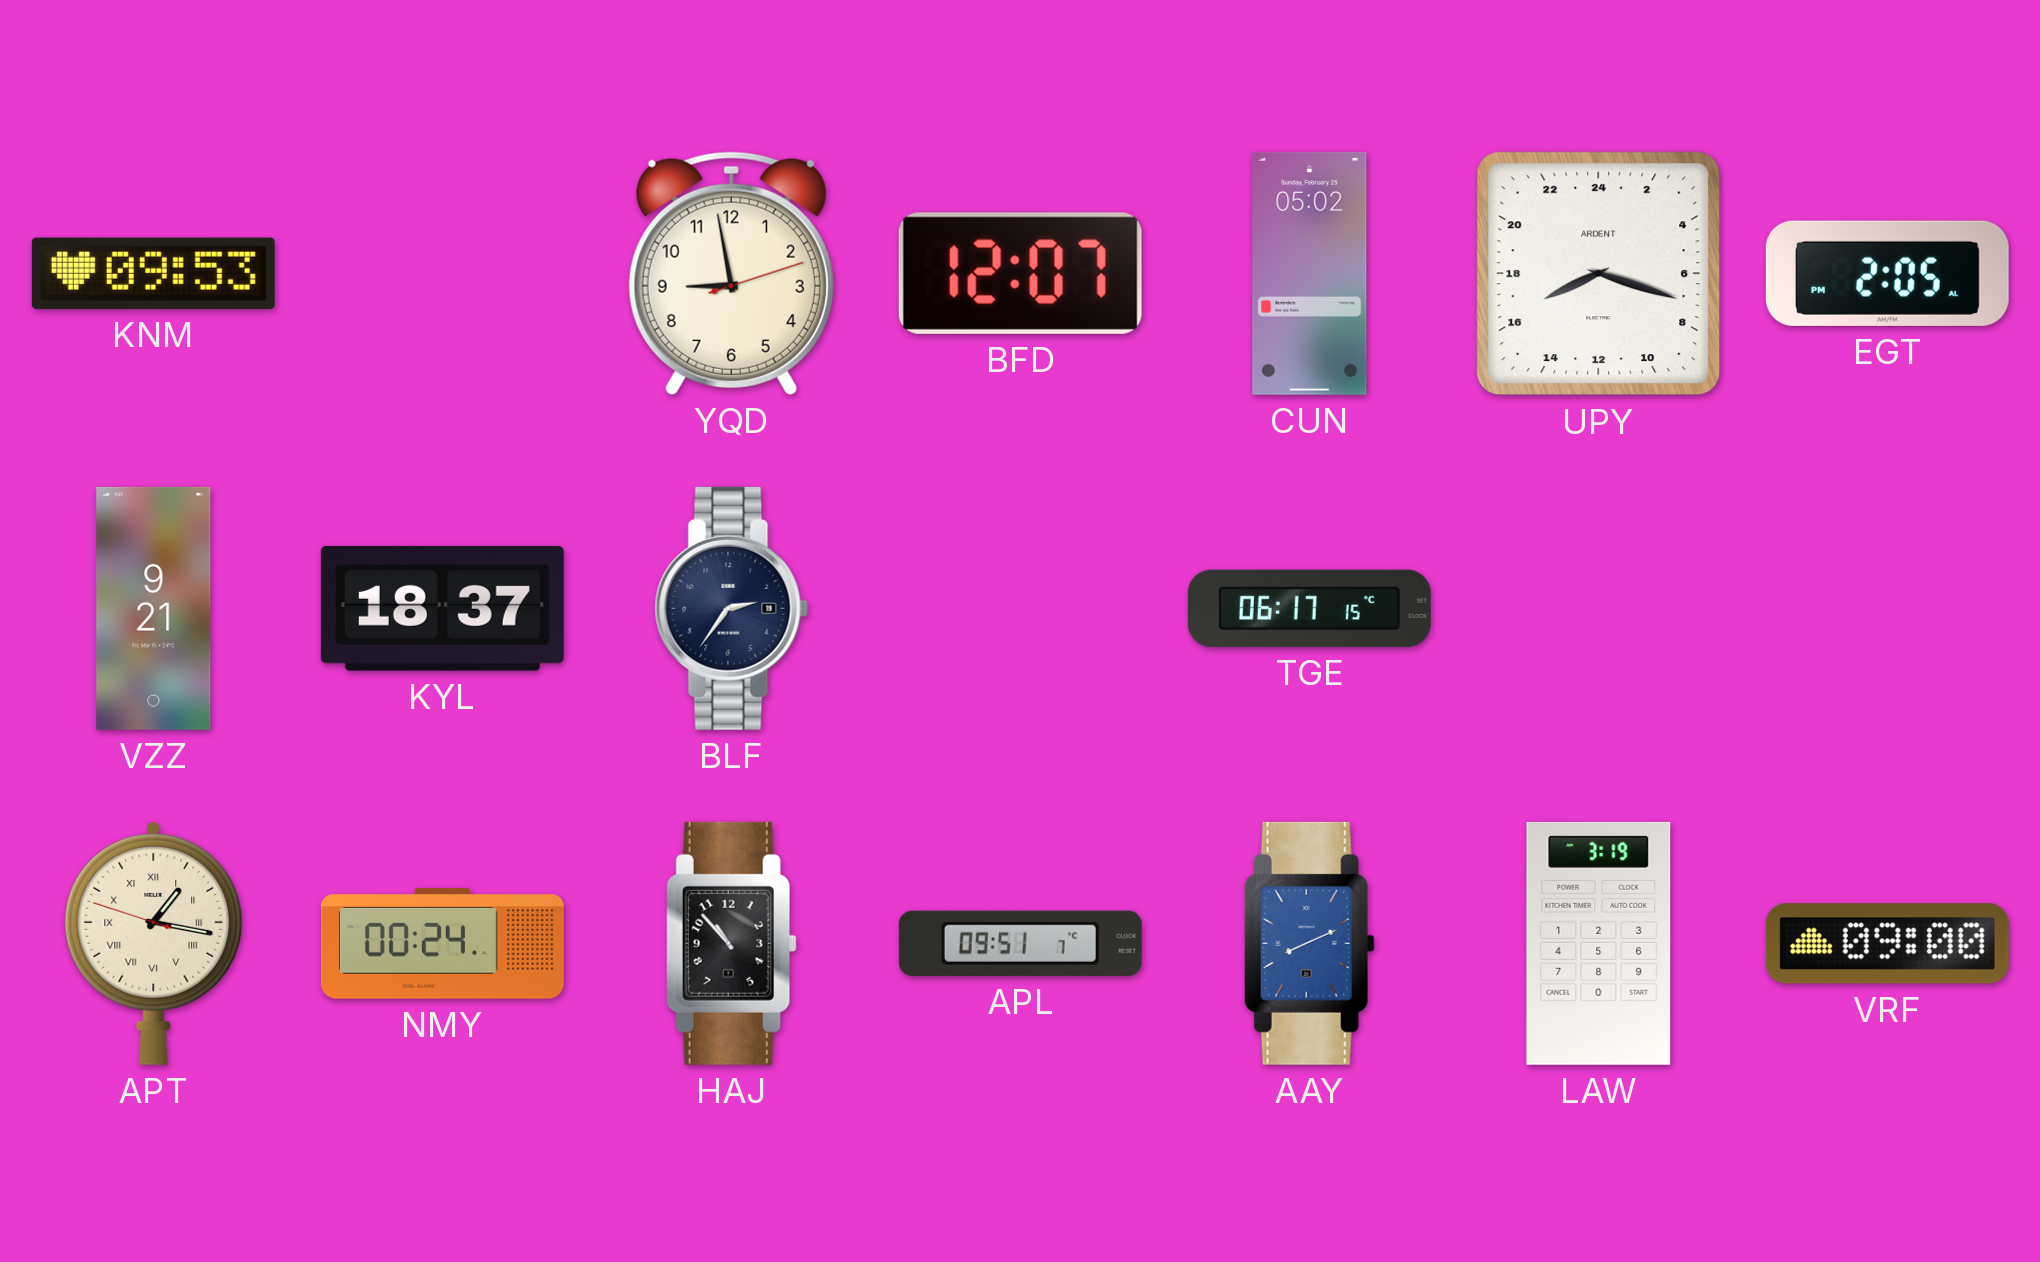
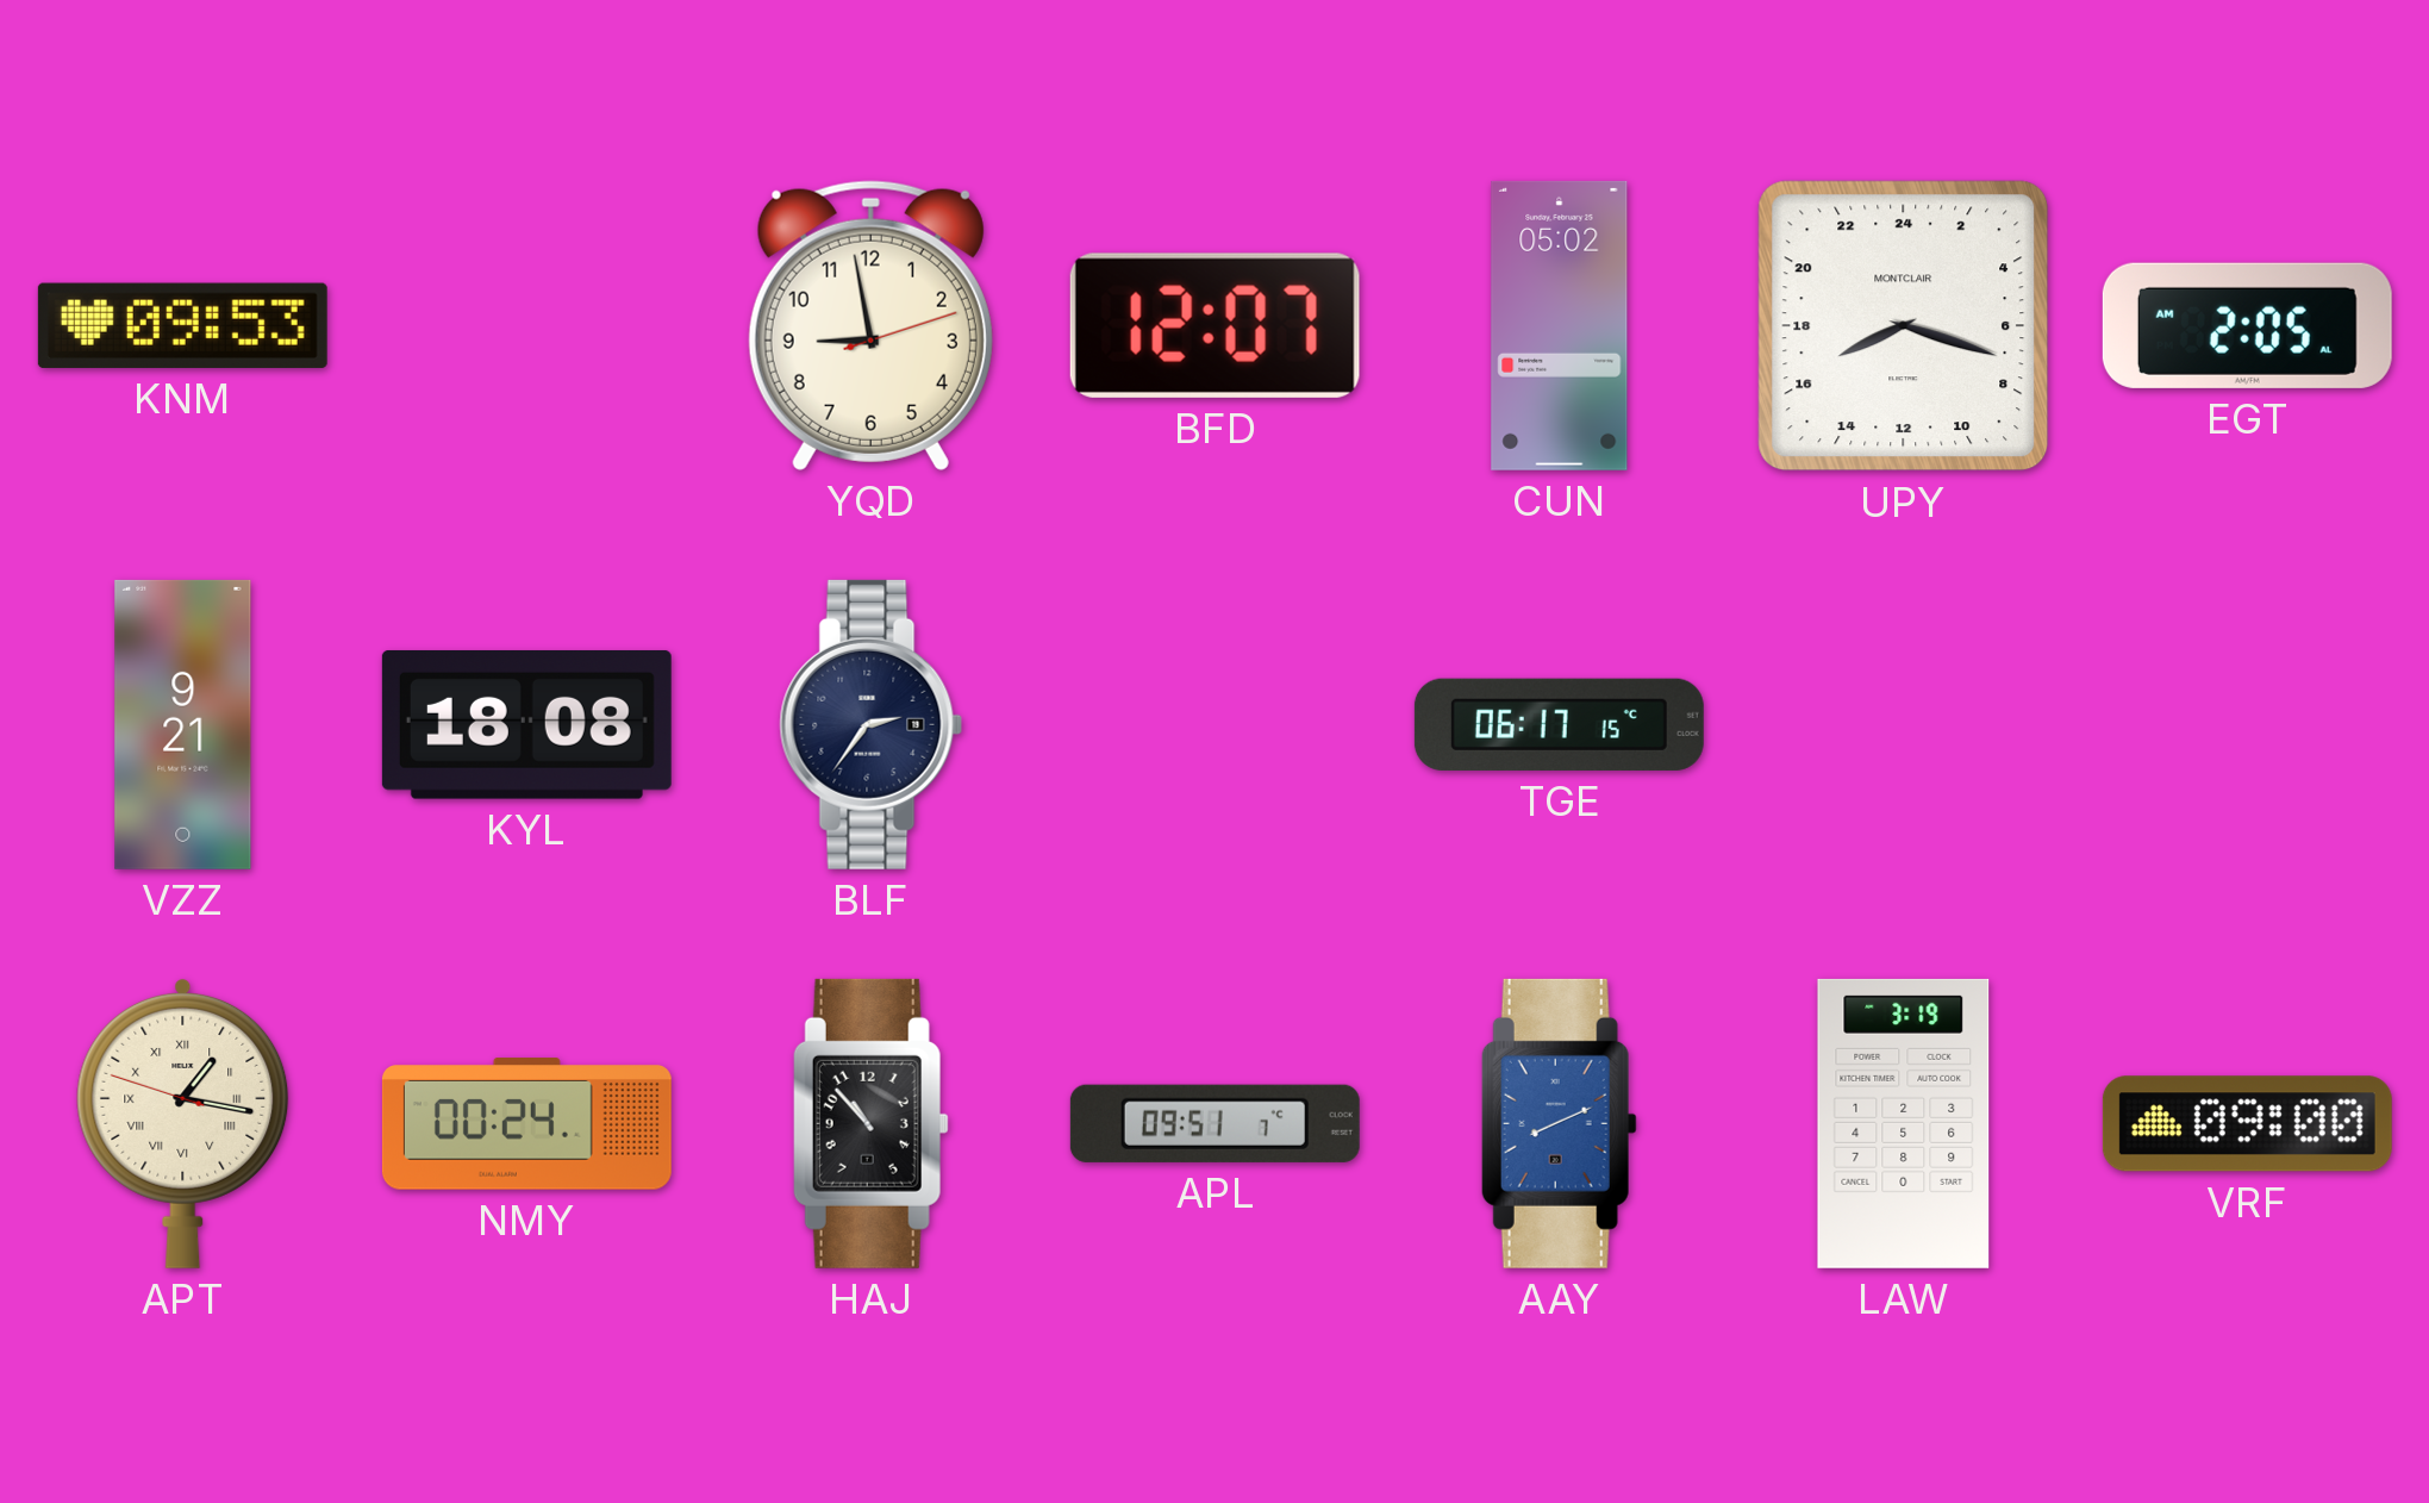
UPY brand: ARDENT -> MONTCLAIR
EGT: 2:05 PM -> 2:05 AM
KYL: 18:37 -> 18:08
